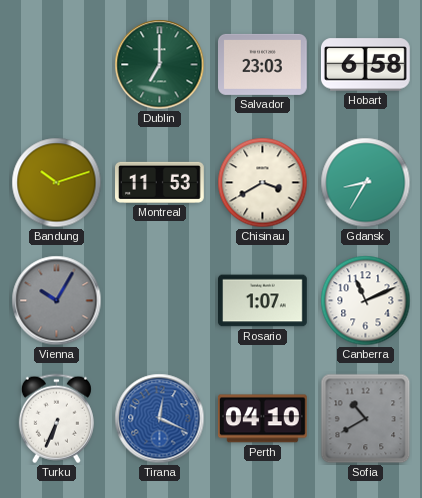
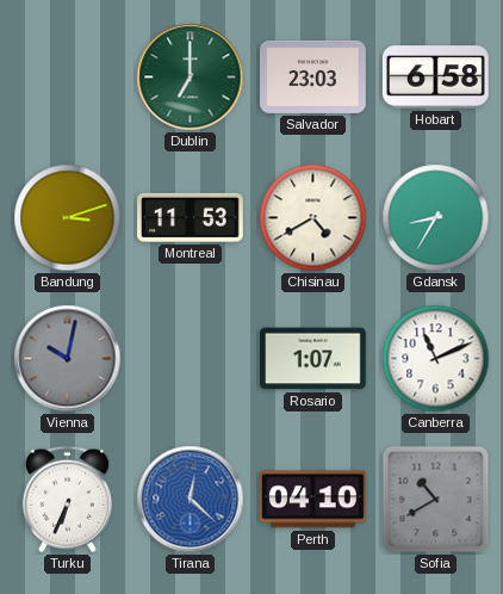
Bandung: 10:12 -> 3:12
Chisinau: 3:40 -> 4:40
Vienna: 10:05 -> 10:02
Tirana: 12:19 -> 12:22
